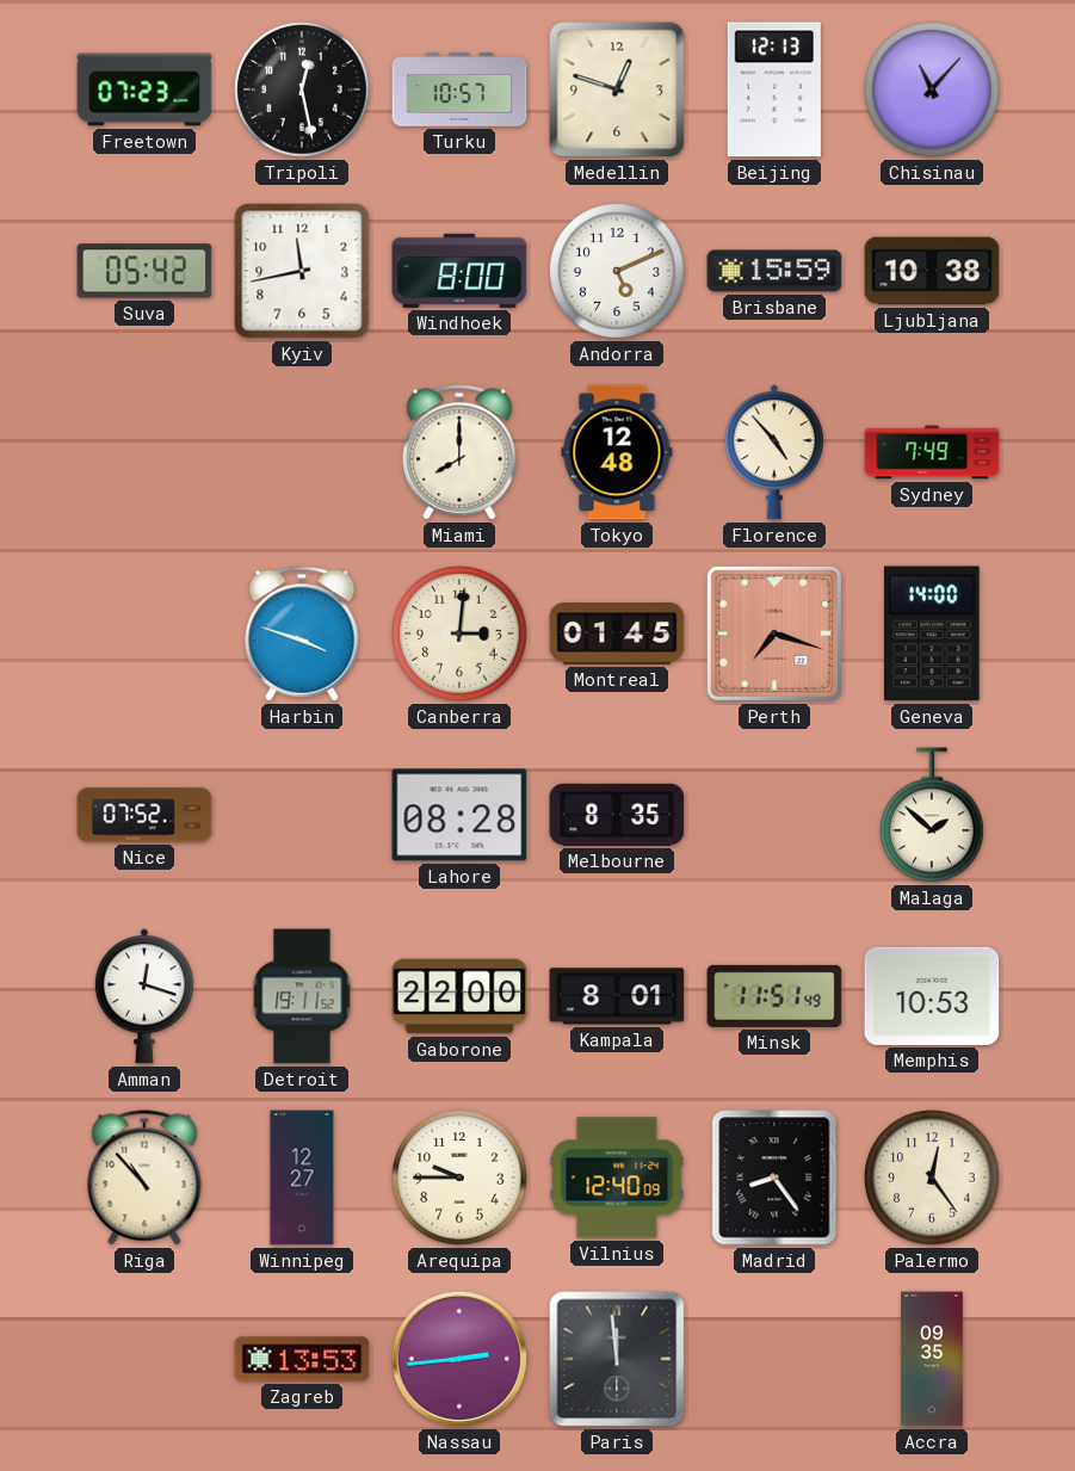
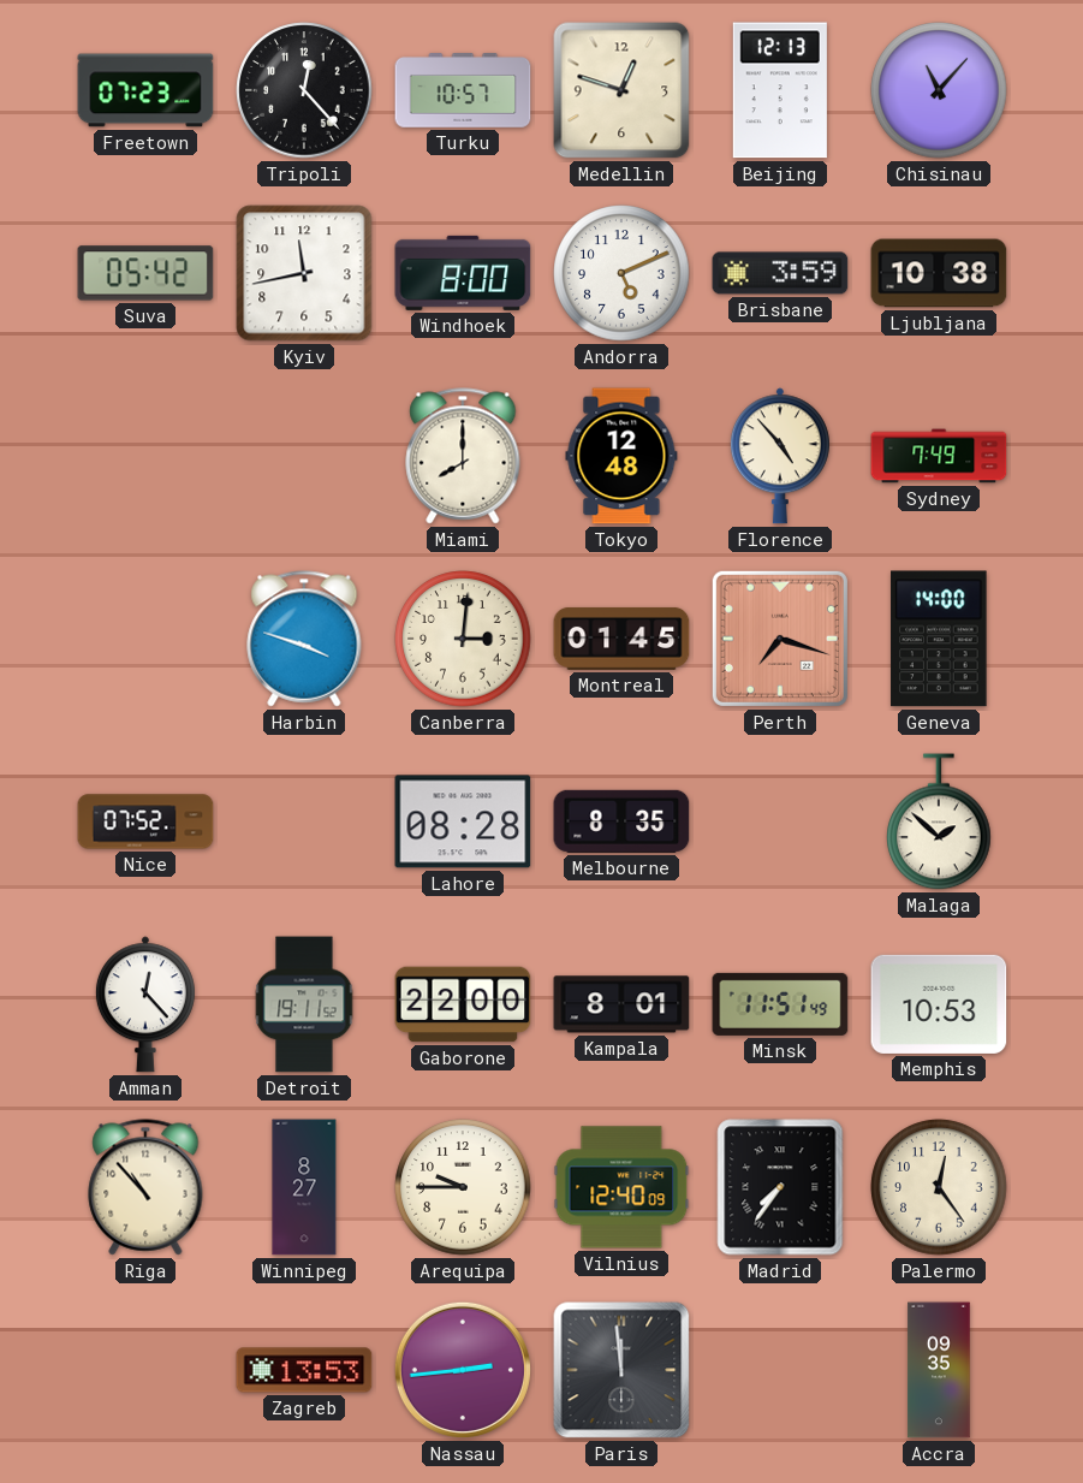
Tripoli: 12:28 -> 12:23
Brisbane: 15:59 -> 3:59
Amman: 12:18 -> 12:23
Winnipeg: 12:27 -> 8:27
Madrid: 8:24 -> 7:36
